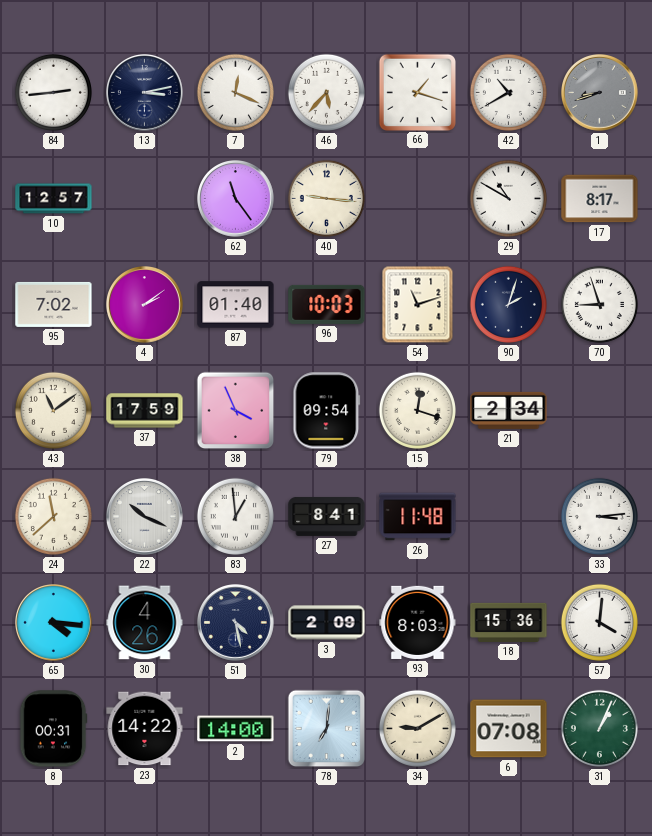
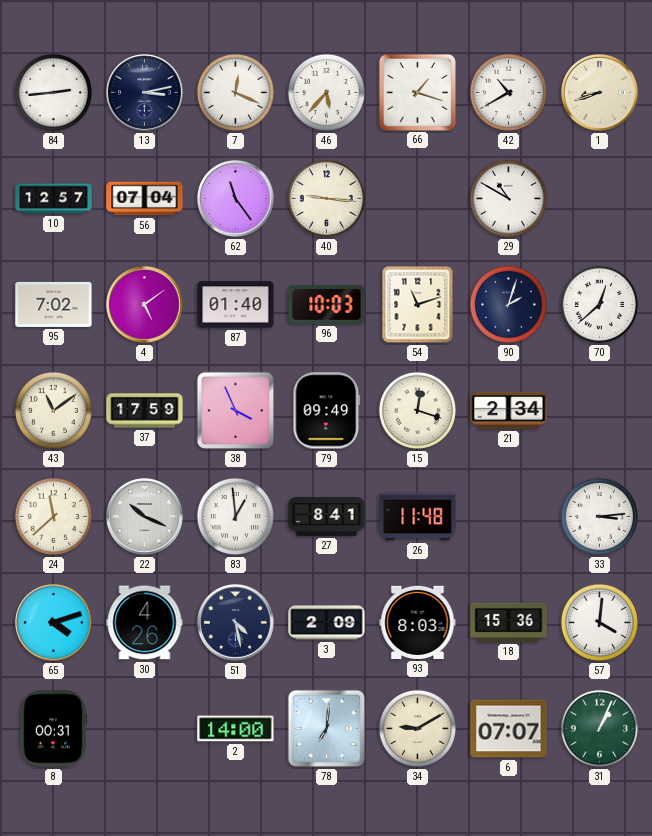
1 dial: grey -> cream
56: none -> 07:04
17: 8:17 -> none
4: 2:09 -> 5:09
70: 8:57 -> 12:38
79: 09:54 -> 09:49
65: 4:16 -> 4:12
23: 14:22 -> none
6: 07:08 -> 07:07
